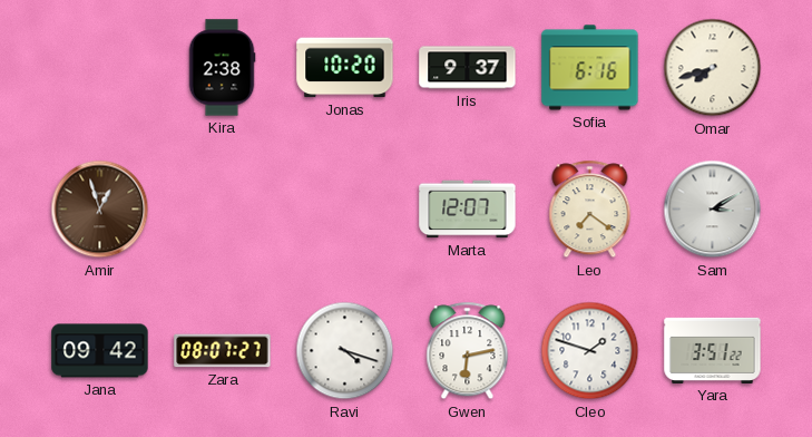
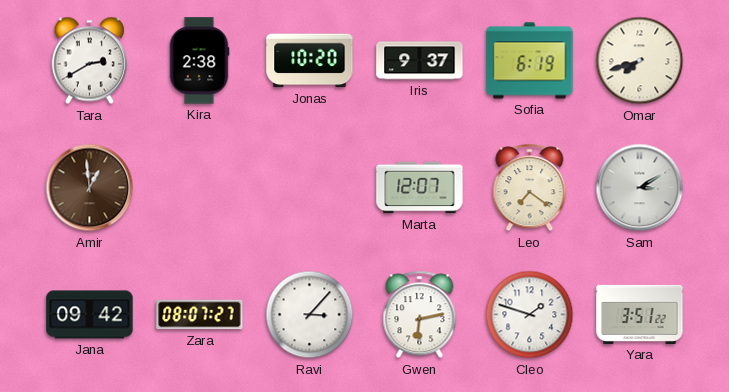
Tara: none -> 2:40
Sofia: 6:16 -> 6:19
Amir: 12:57 -> 12:59
Ravi: 4:18 -> 3:07
